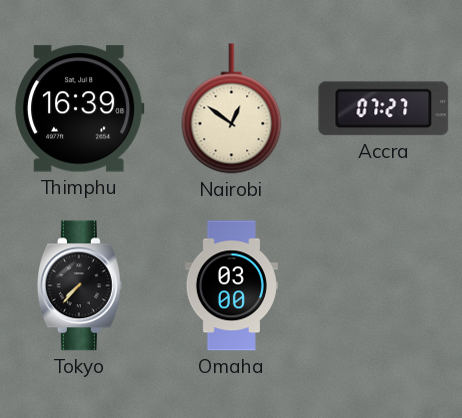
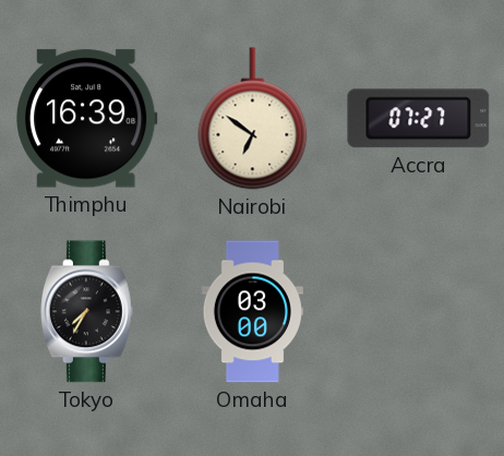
Nairobi: 12:51 -> 6:51
Tokyo: 7:37 -> 7:35
